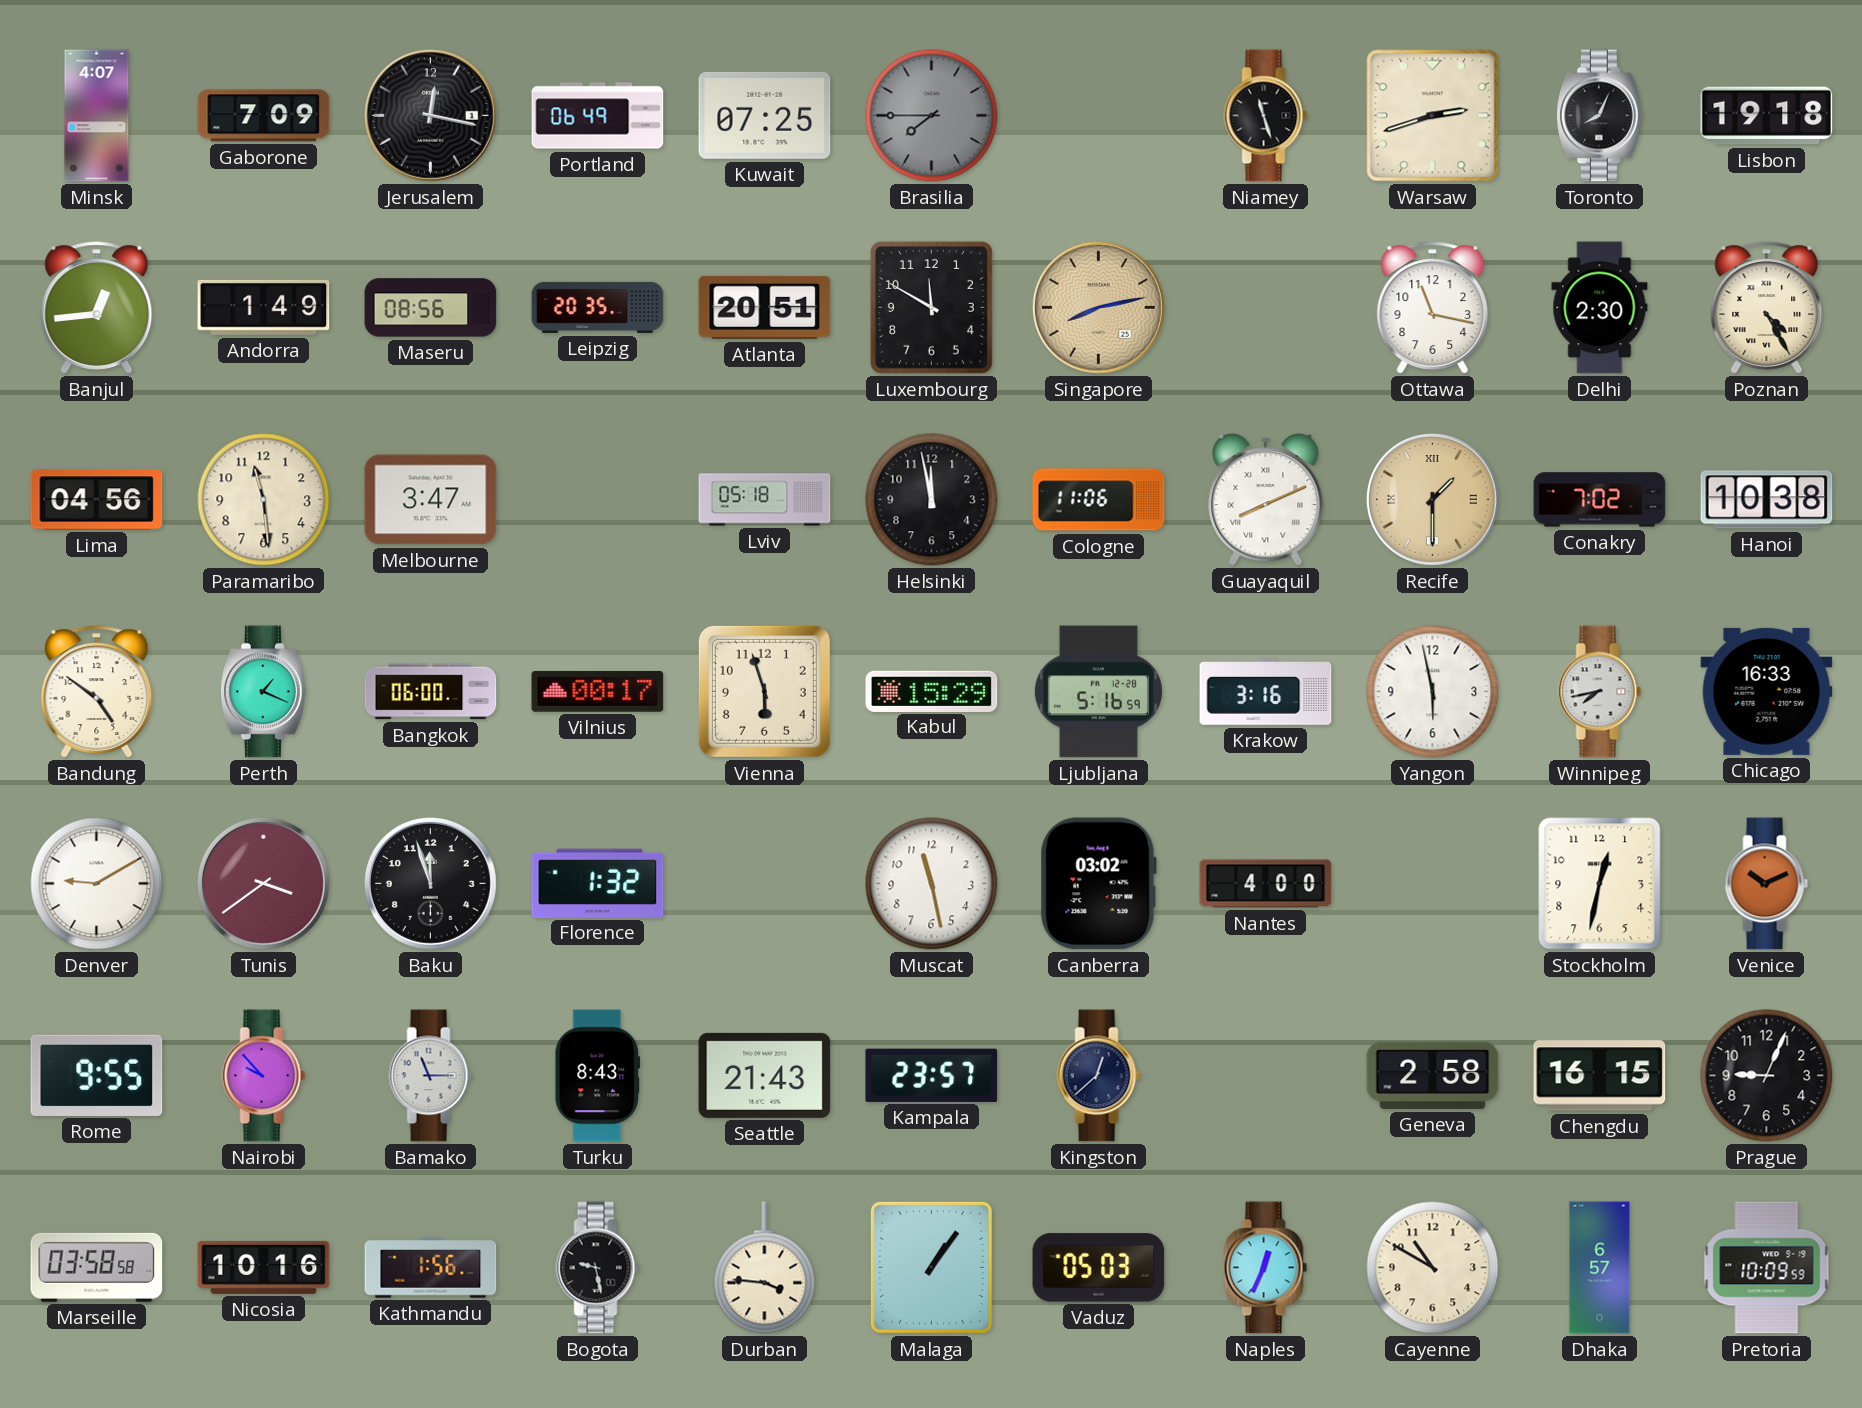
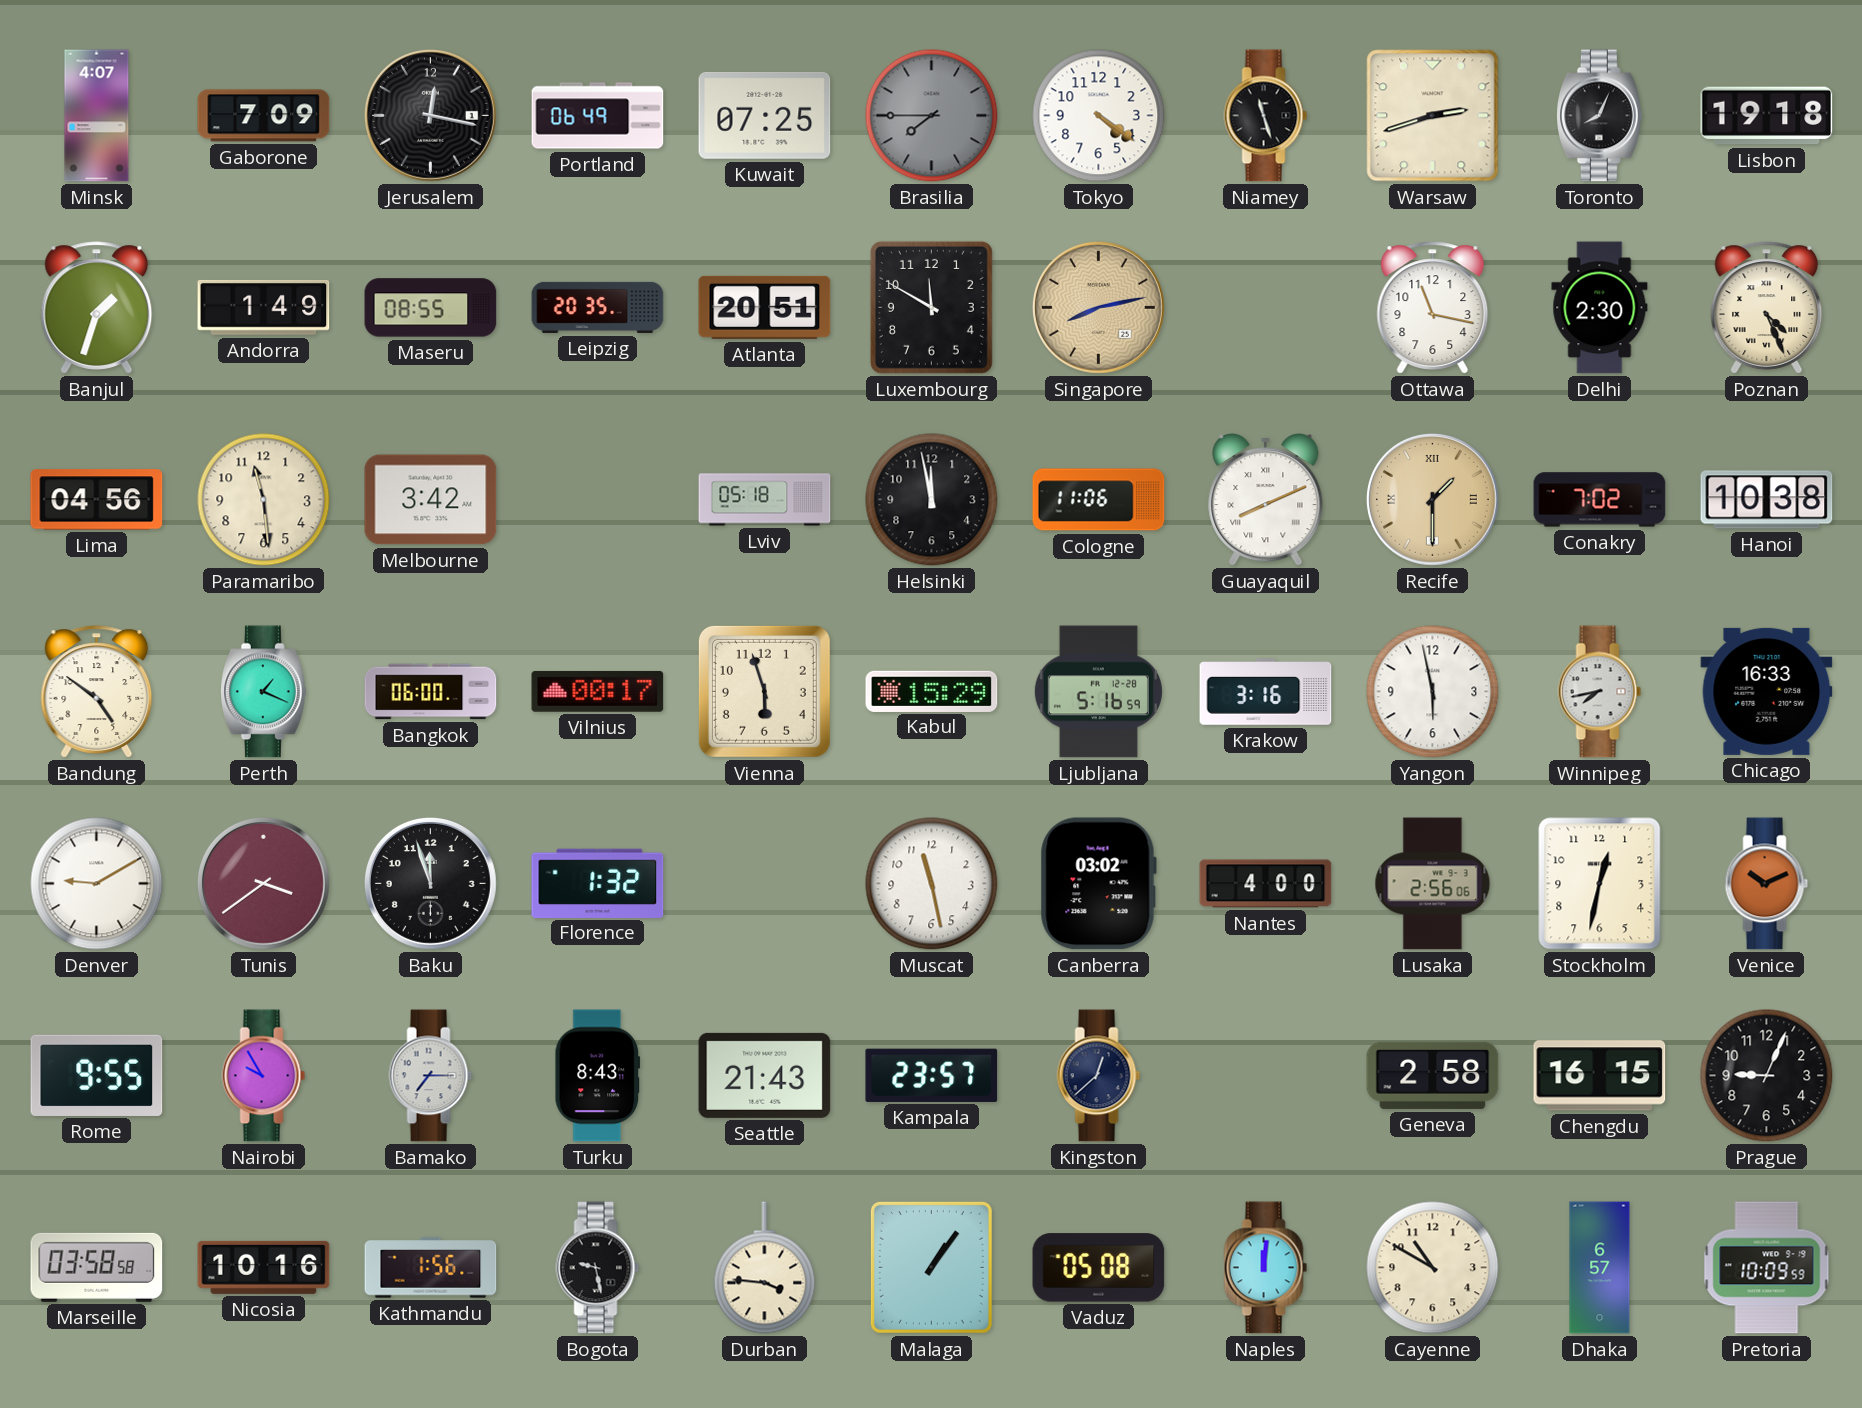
Tokyo: none -> 4:21
Banjul: 12:44 -> 1:33
Maseru: 08:56 -> 08:55
Poznan: 4:25 -> 4:26
Melbourne: 3:47 -> 3:42
Lusaka: none -> 2:56
Nairobi: 9:53 -> 9:55
Bamako: 11:15 -> 7:15
Vaduz: 05:03 -> 05:08
Naples: 12:34 -> 12:01
